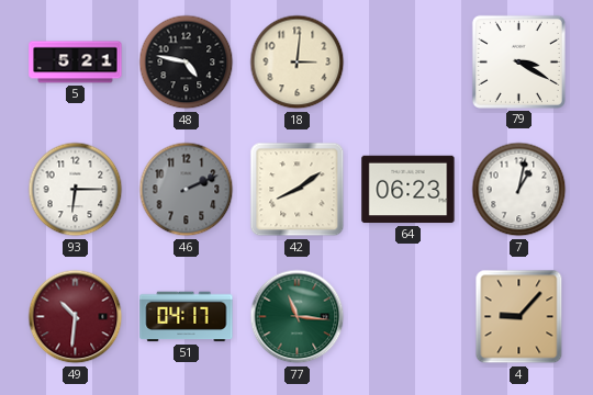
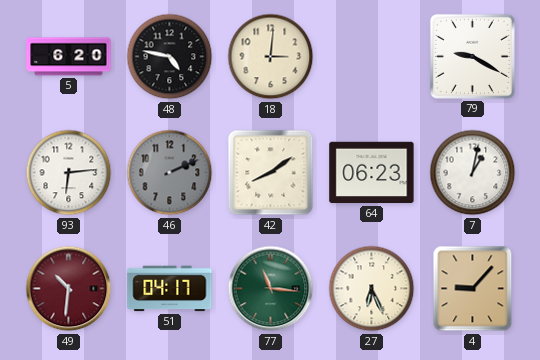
5: 5:21 -> 6:20
79: 3:20 -> 9:20
93: 6:15 -> 6:14
27: none -> 6:26
